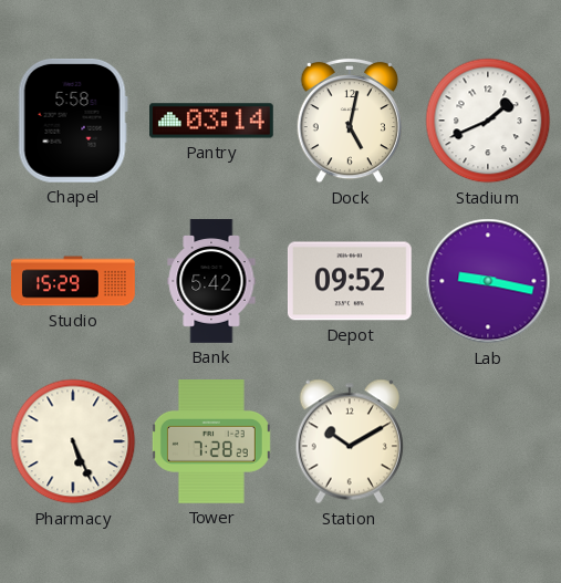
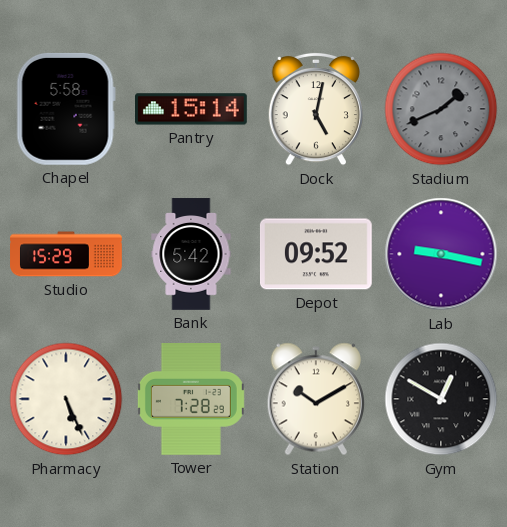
Pantry: 03:14 -> 15:14
Stadium dial: white -> grey
Gym: none -> 12:50
